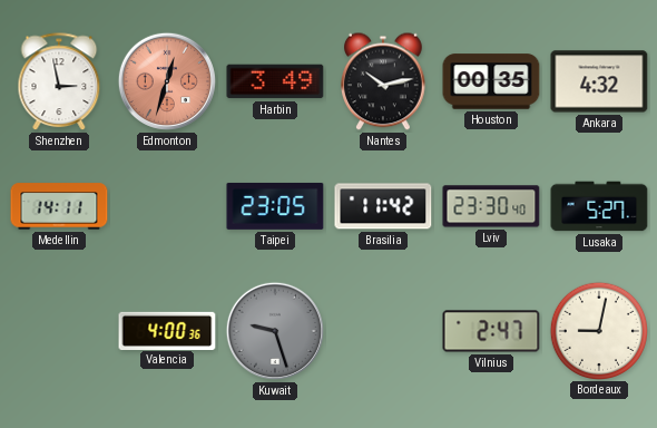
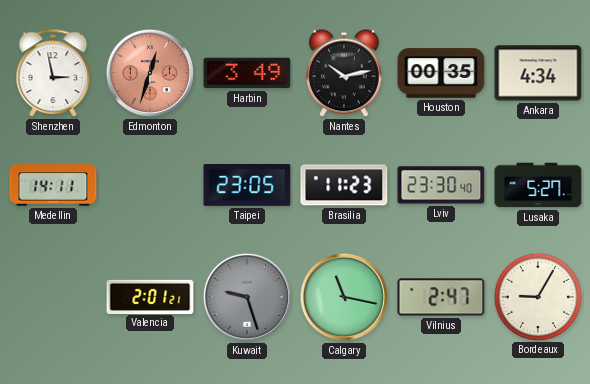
Ankara: 4:32 -> 4:34
Brasilia: 11:42 -> 11:23
Valencia: 4:00 -> 2:01
Calgary: none -> 11:17
Bordeaux: 9:02 -> 9:05
